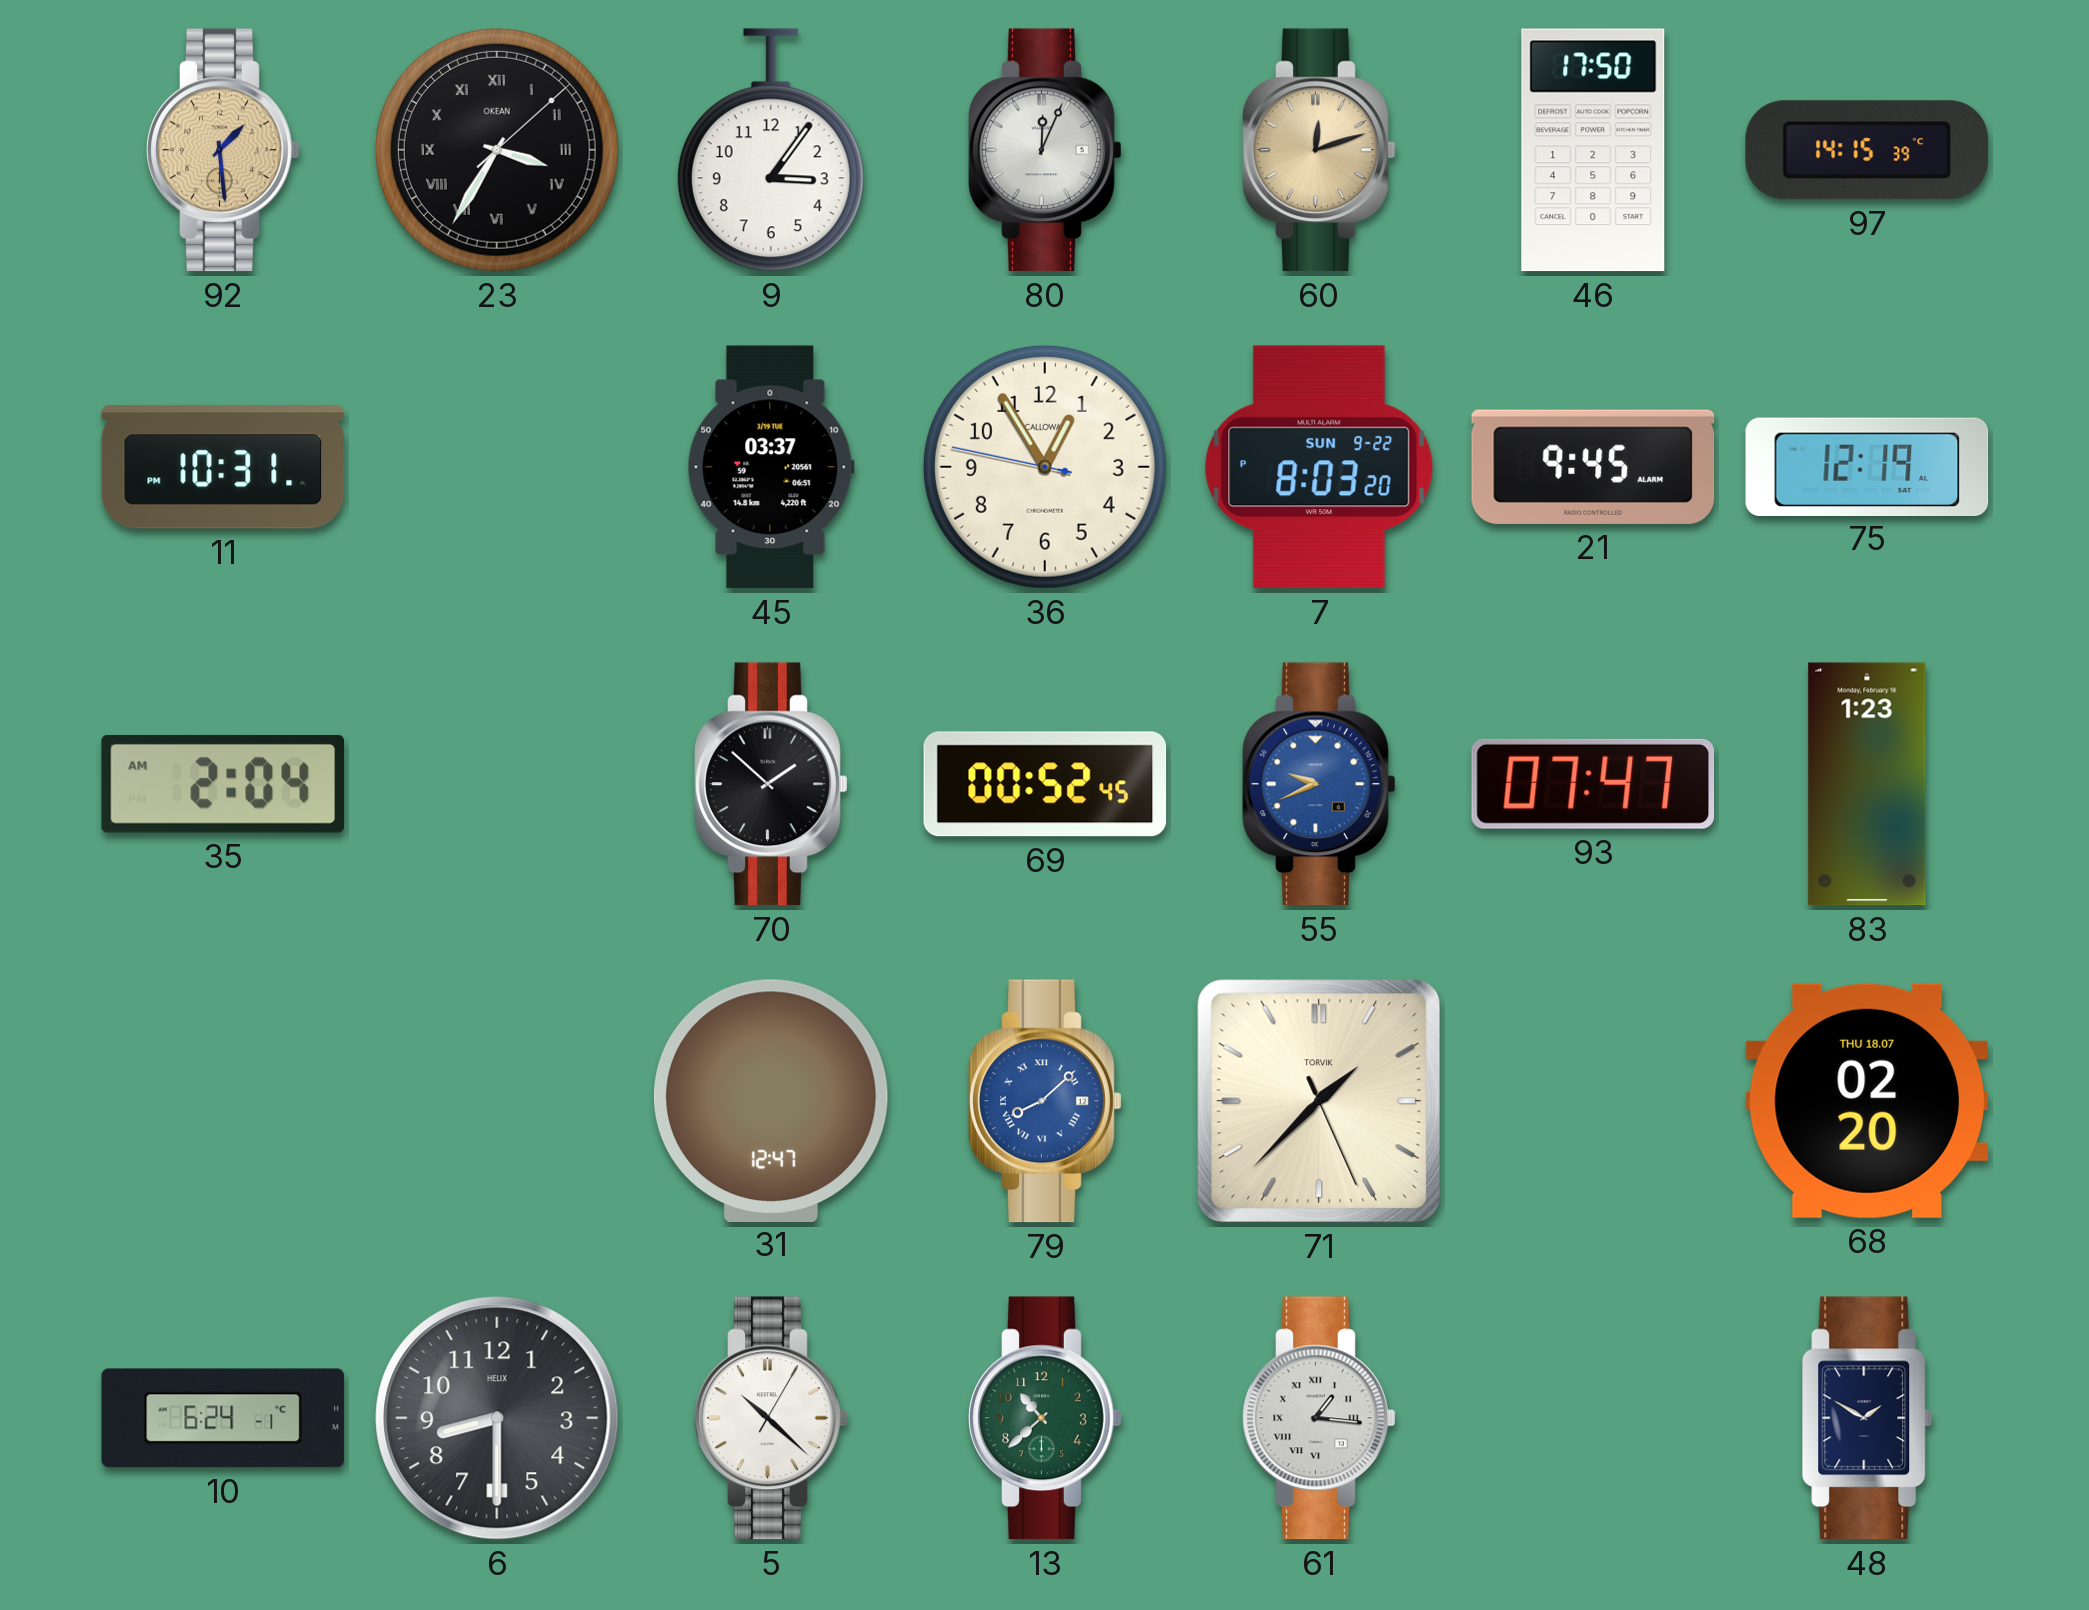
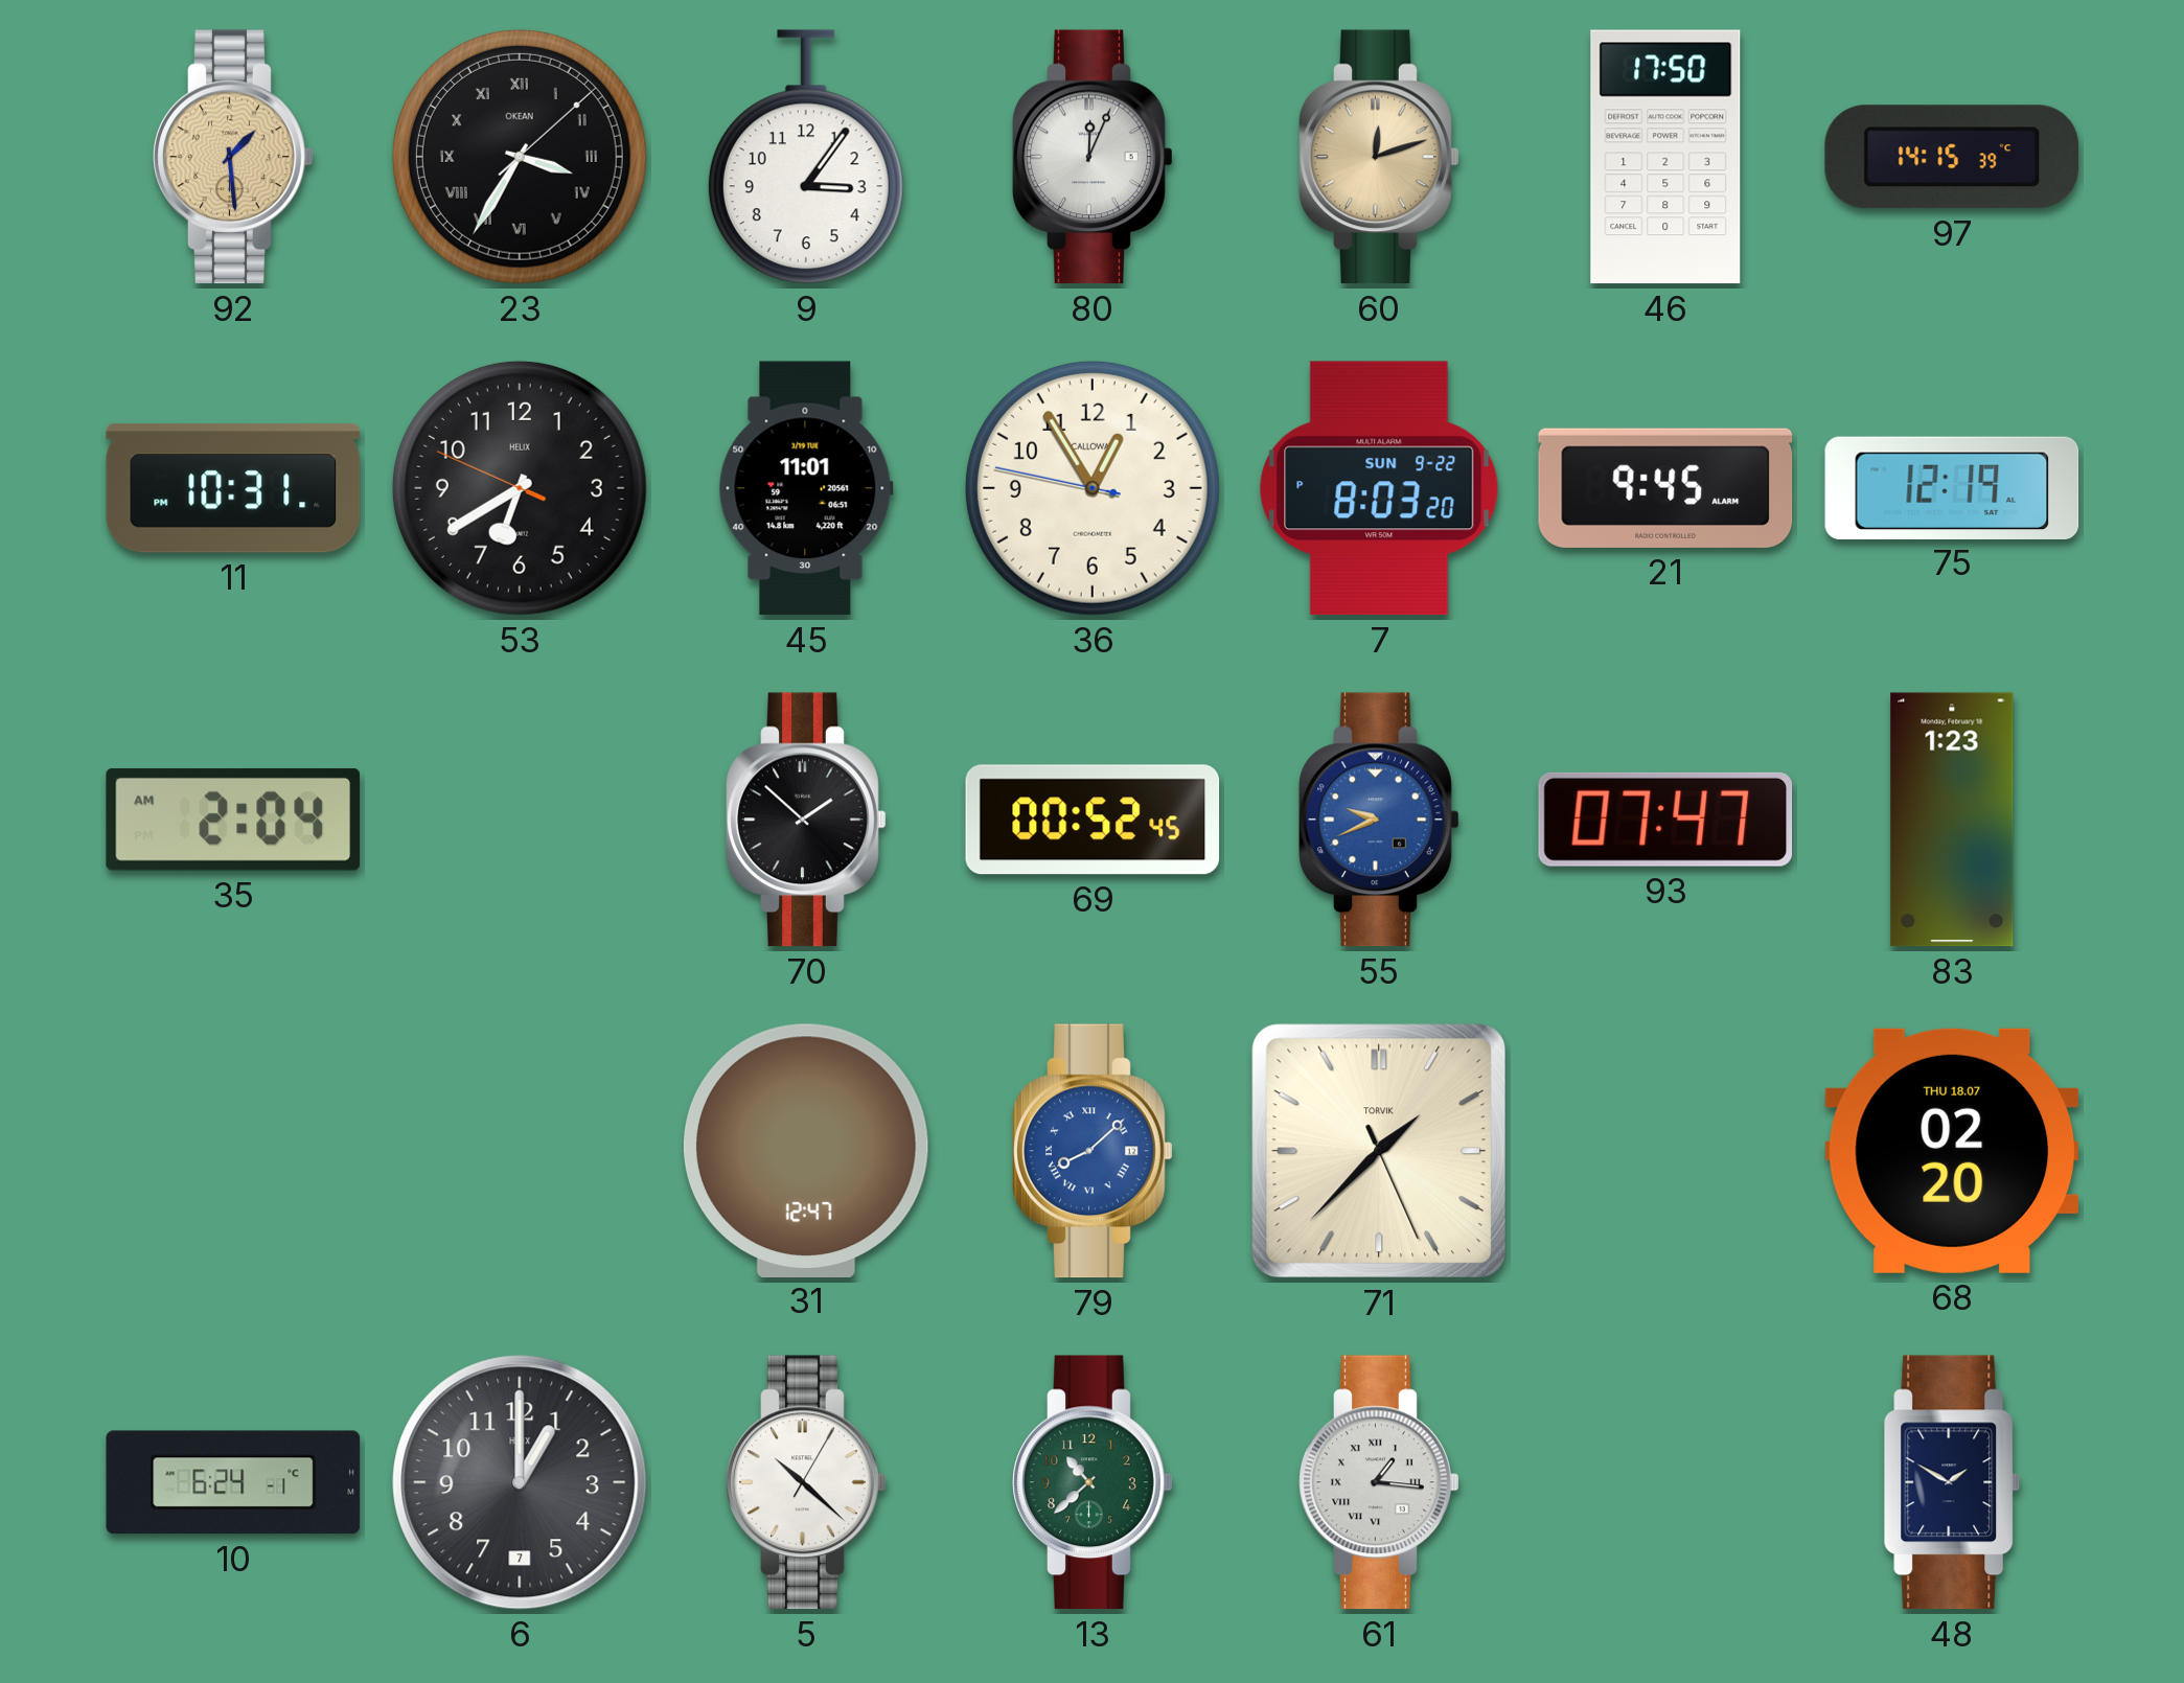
53: none -> 6:39
45: 03:37 -> 11:01
6: 8:30 -> 1:00
